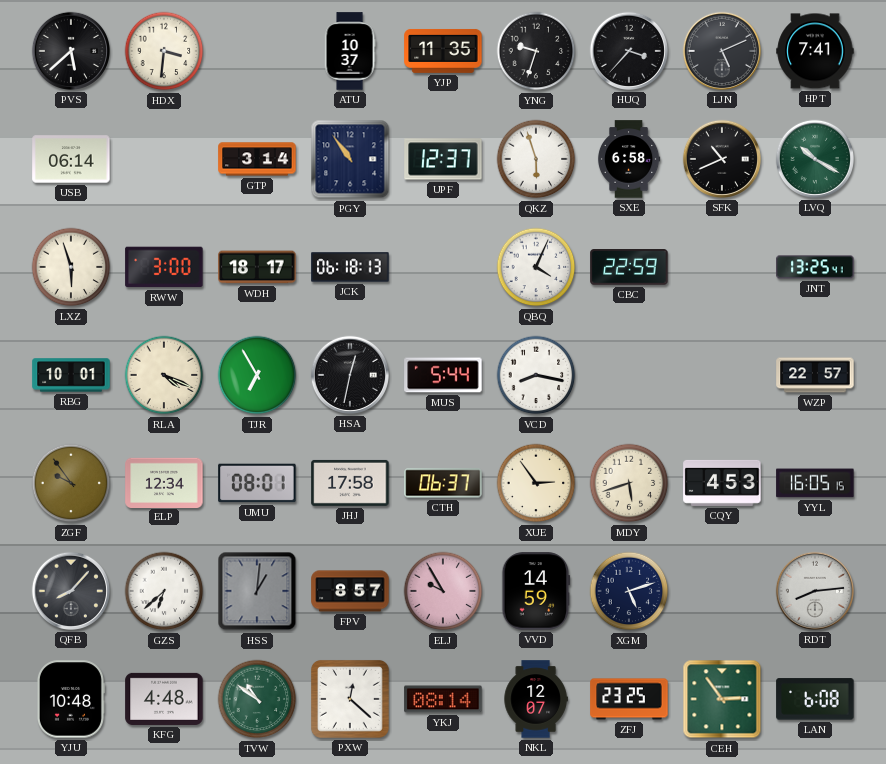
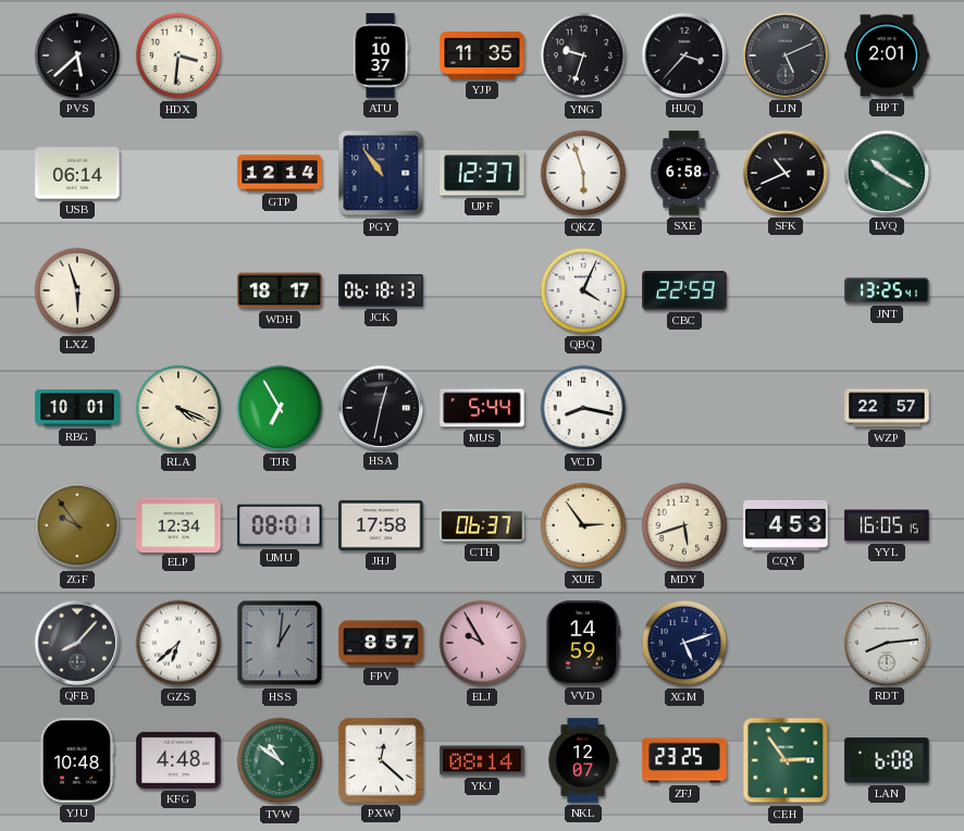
HPT: 7:41 -> 2:01
GTP: 3:14 -> 12:14
RWW: 3:00 -> none
